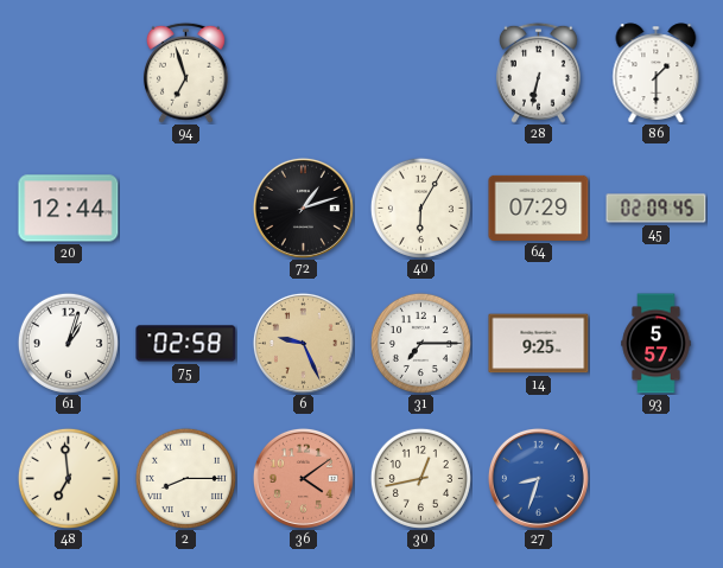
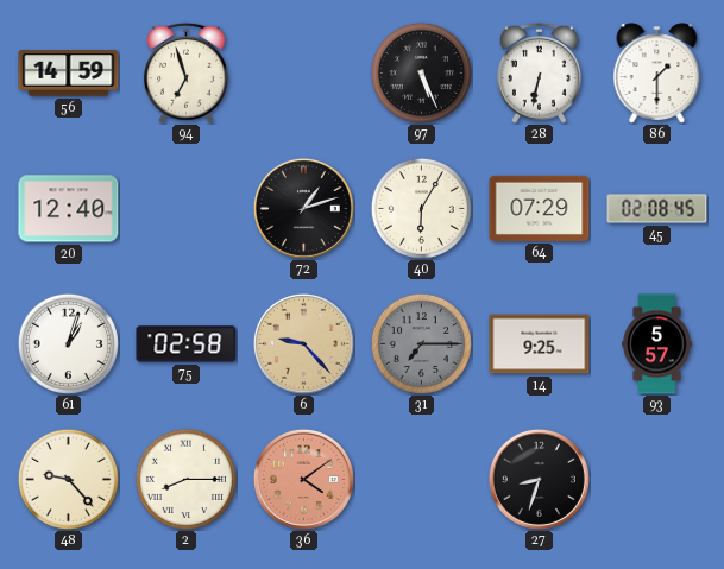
56: none -> 14:59
97: none -> 5:26
20: 12:44 -> 12:40
45: 02:09 -> 02:08
6: 9:26 -> 9:23
31 dial: white -> grey
48: 6:59 -> 9:23
30: 12:43 -> none
27 dial: blue -> black
